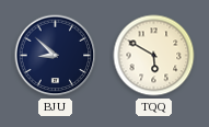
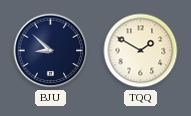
TQQ: 5:50 -> 1:50
